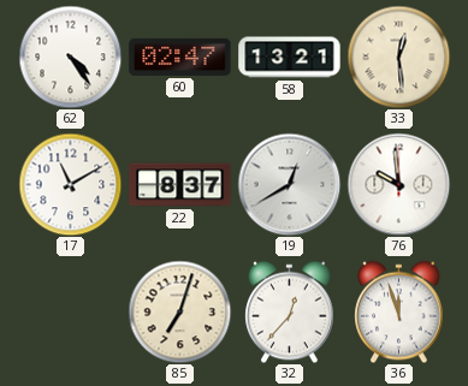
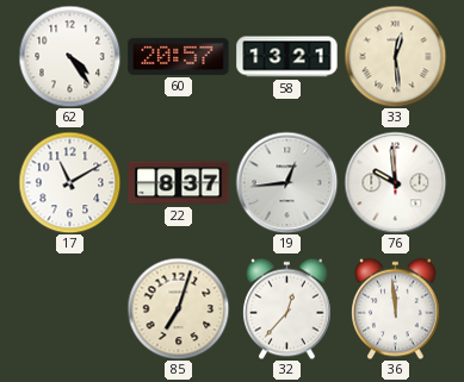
60: 02:47 -> 20:57
19: 12:40 -> 12:44
36: 11:57 -> 11:59
